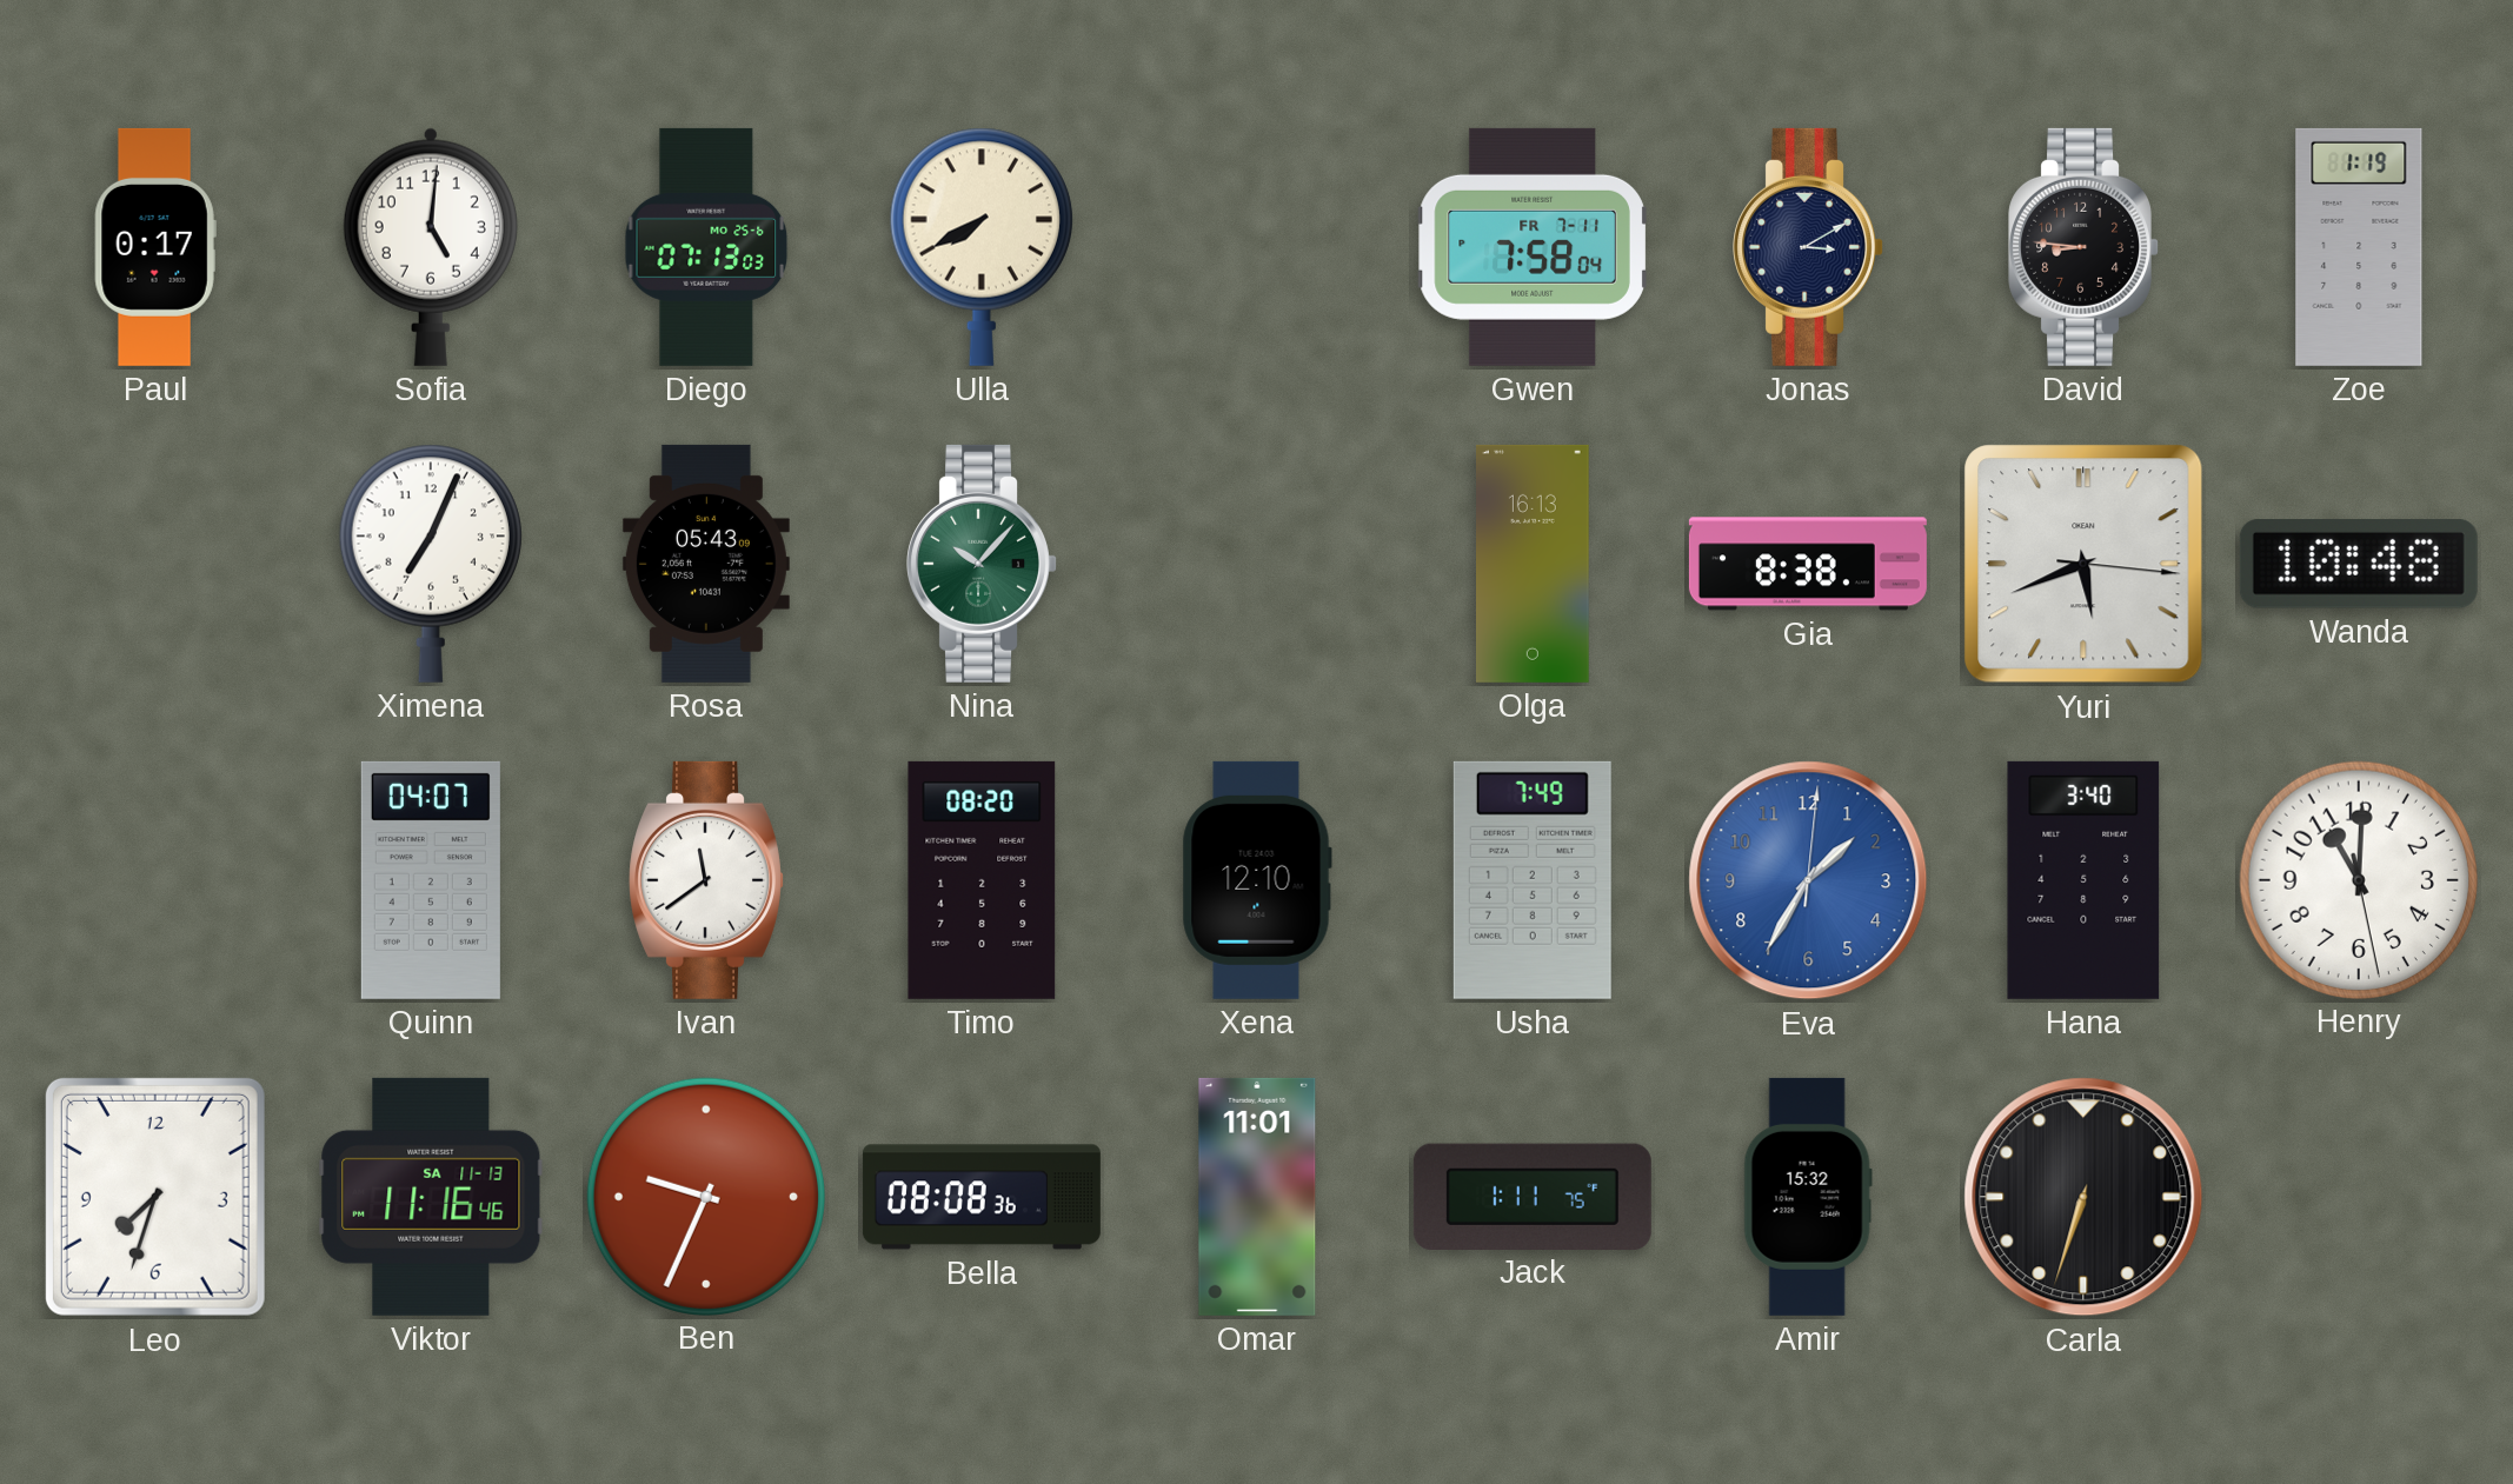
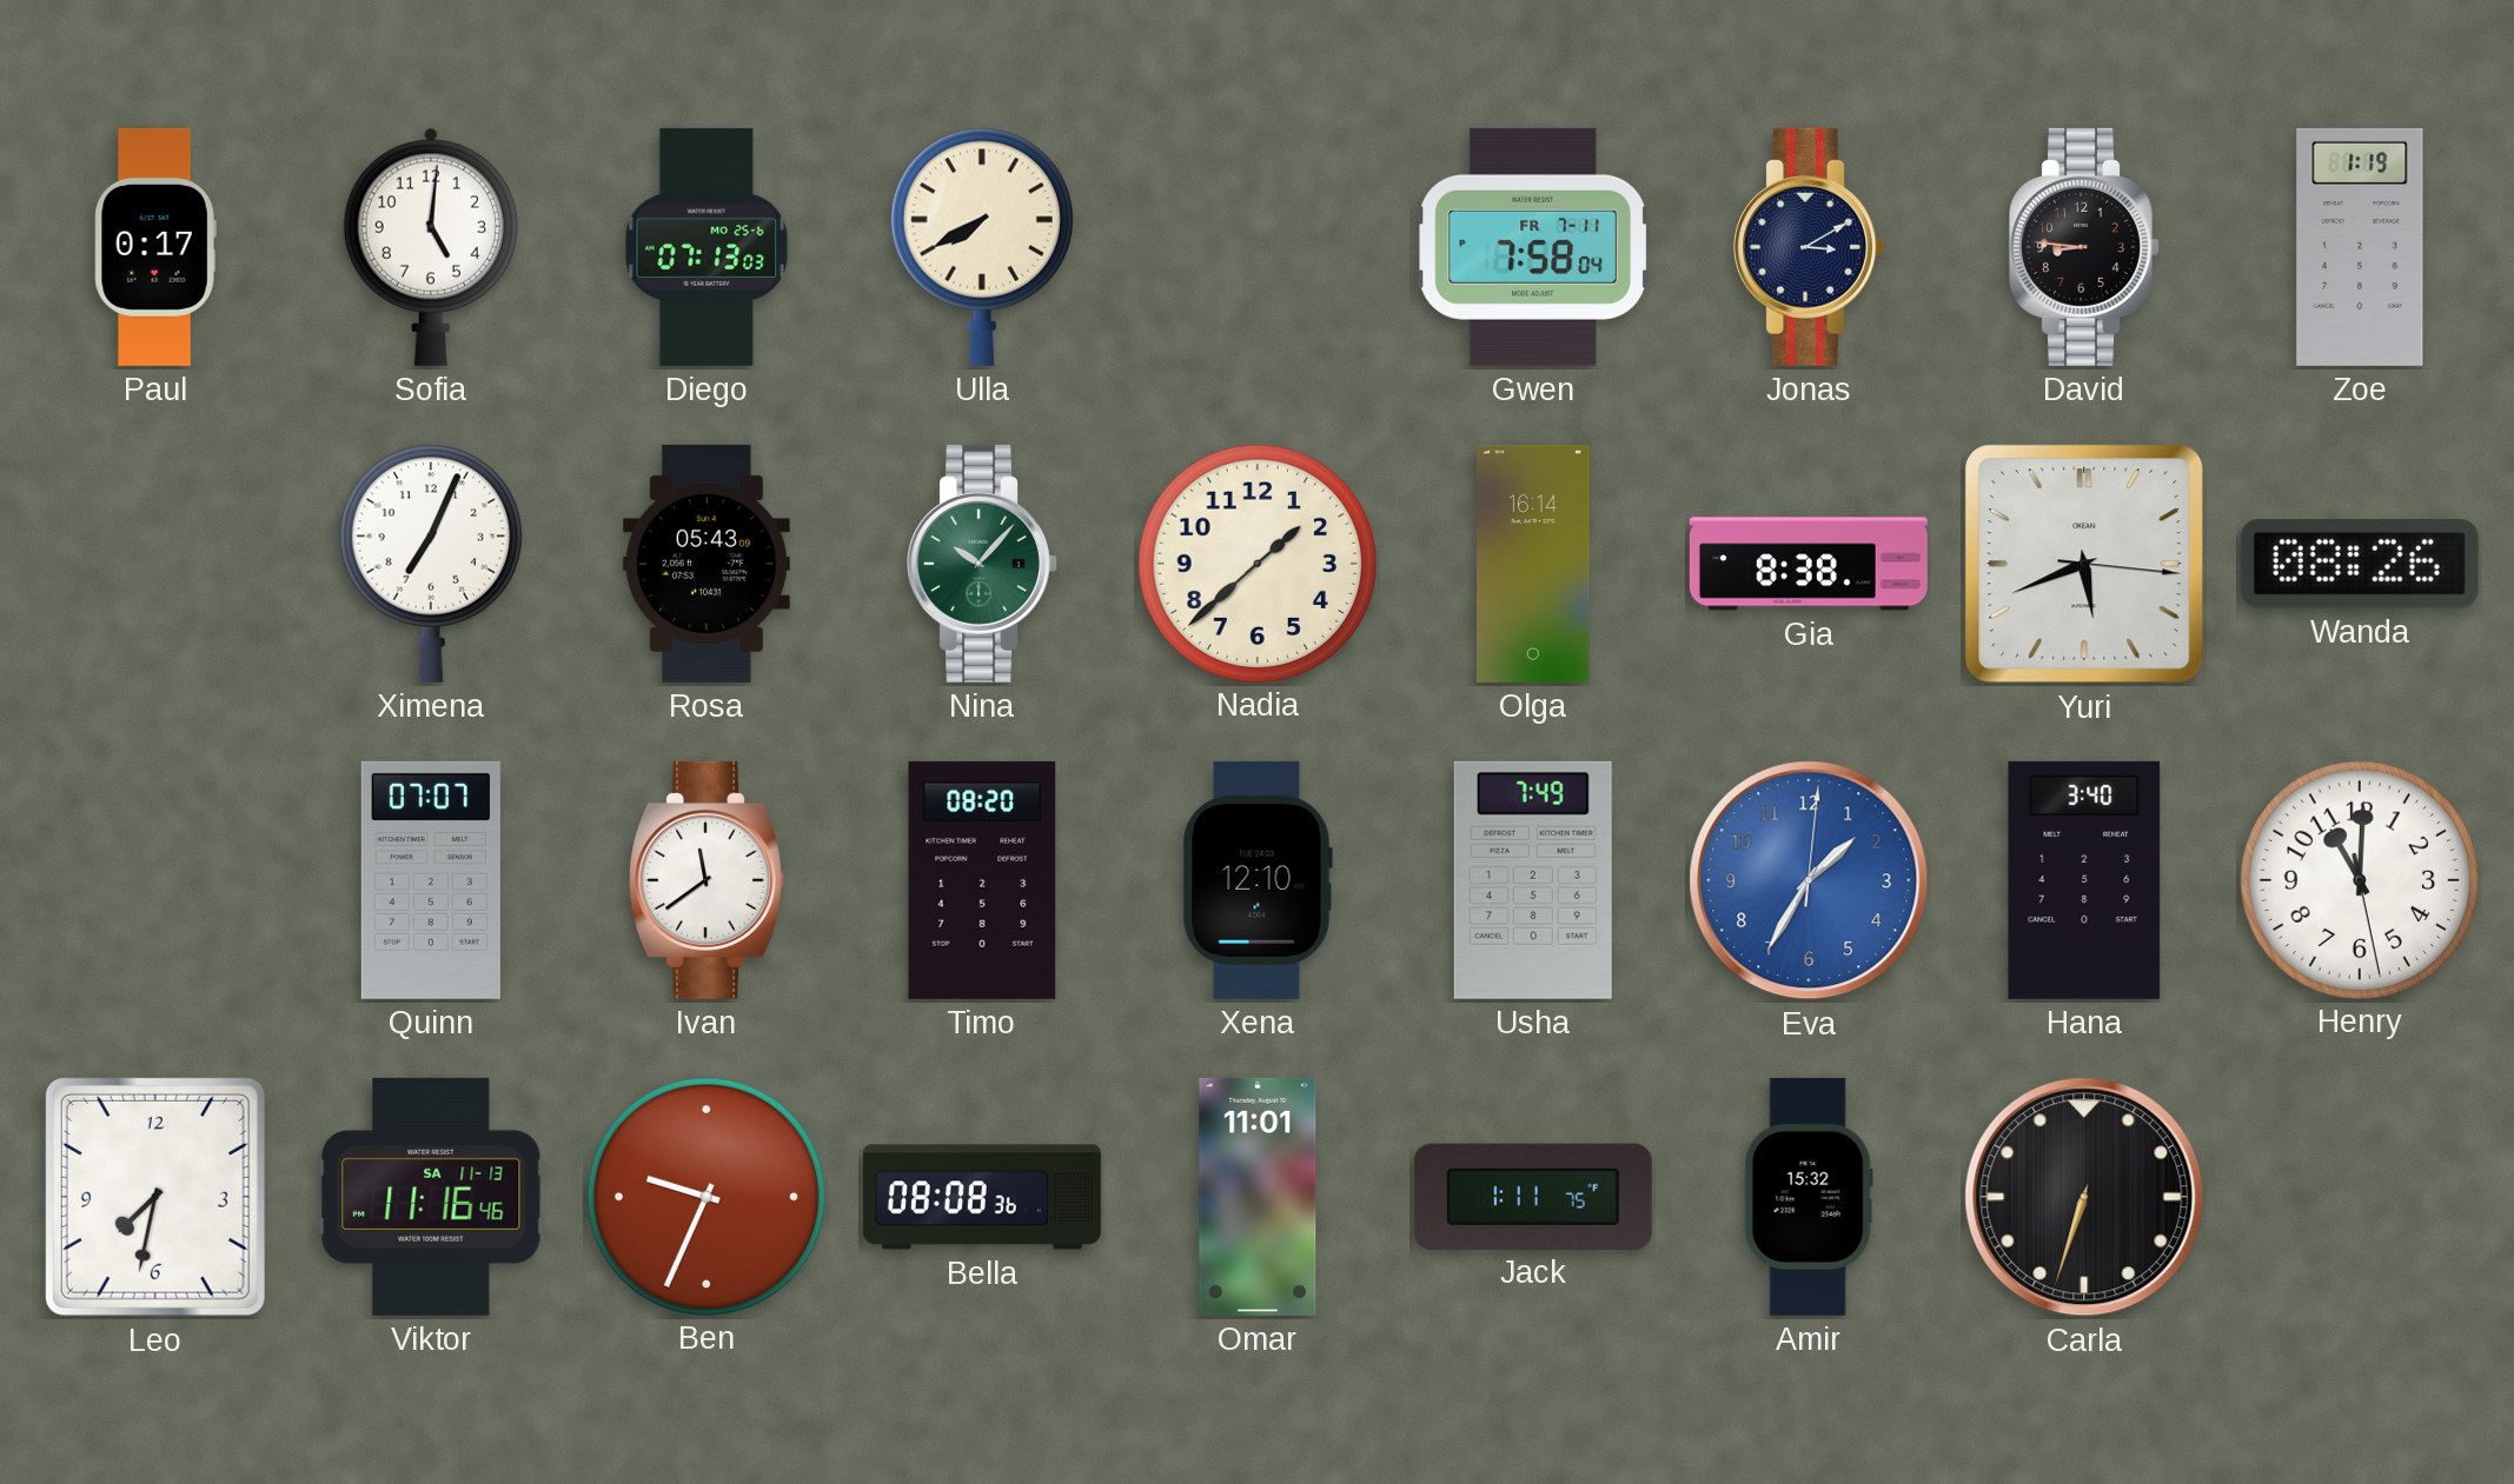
Nadia: none -> 1:38
Olga: 16:13 -> 16:14
Wanda: 10:48 -> 08:26
Quinn: 04:07 -> 07:07
Leo: 7:33 -> 7:32
